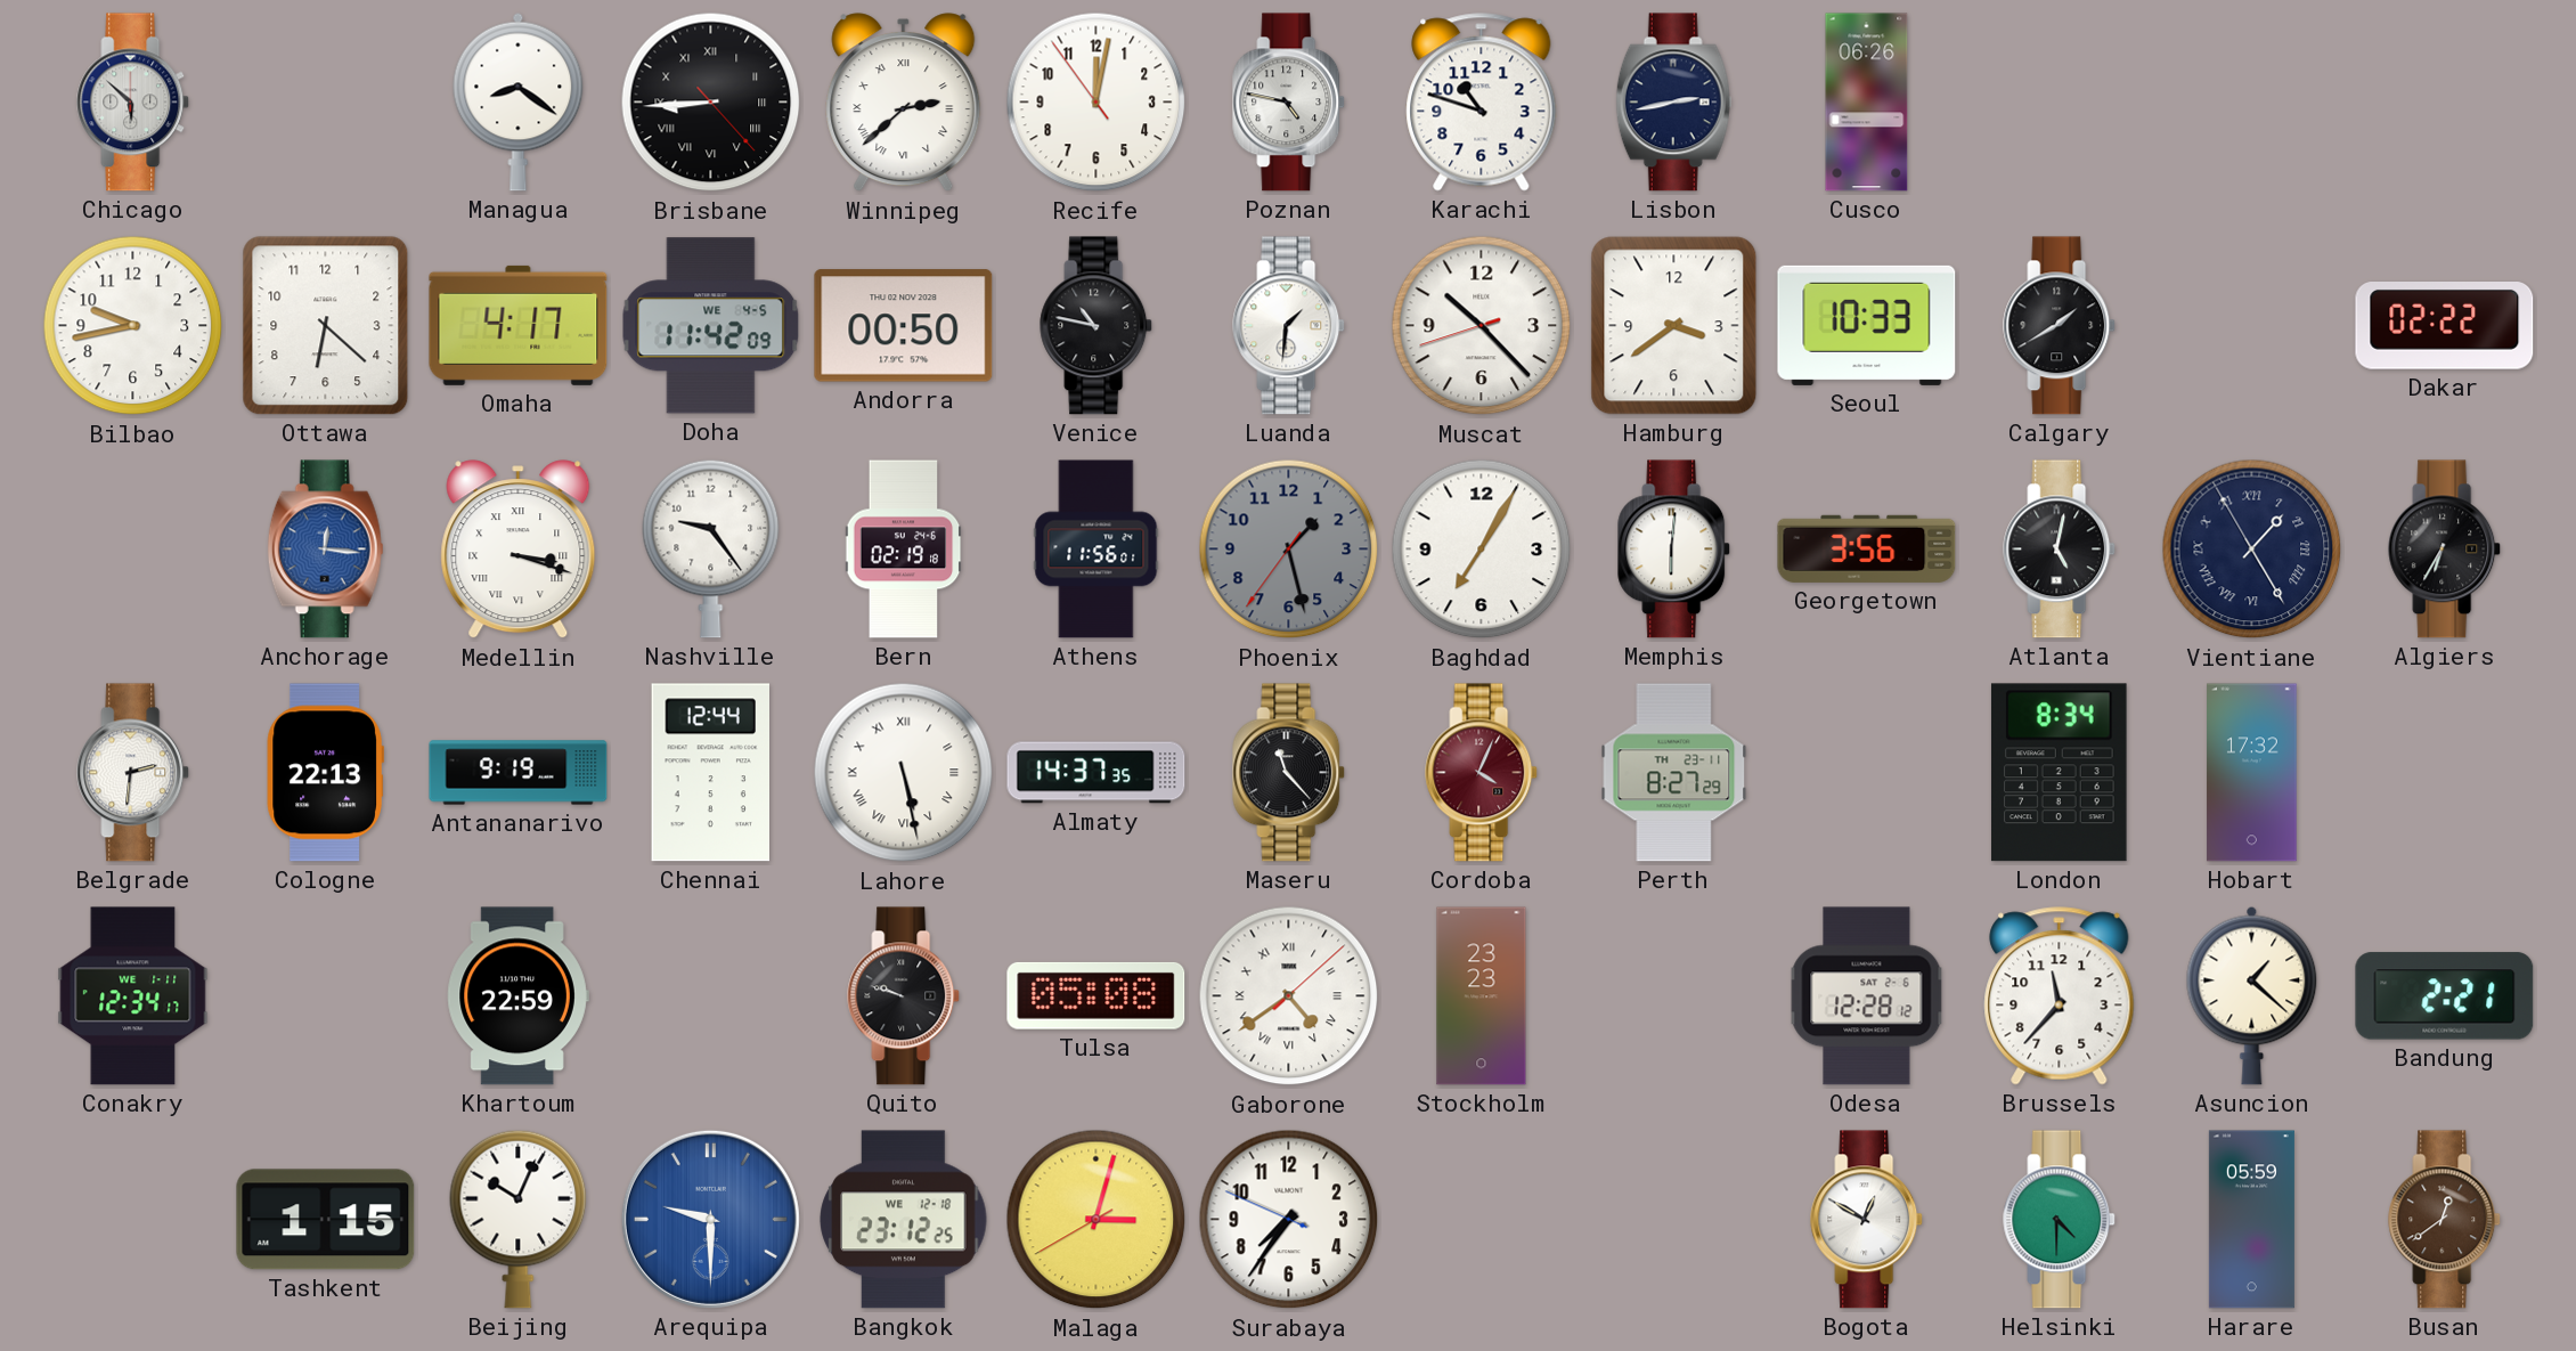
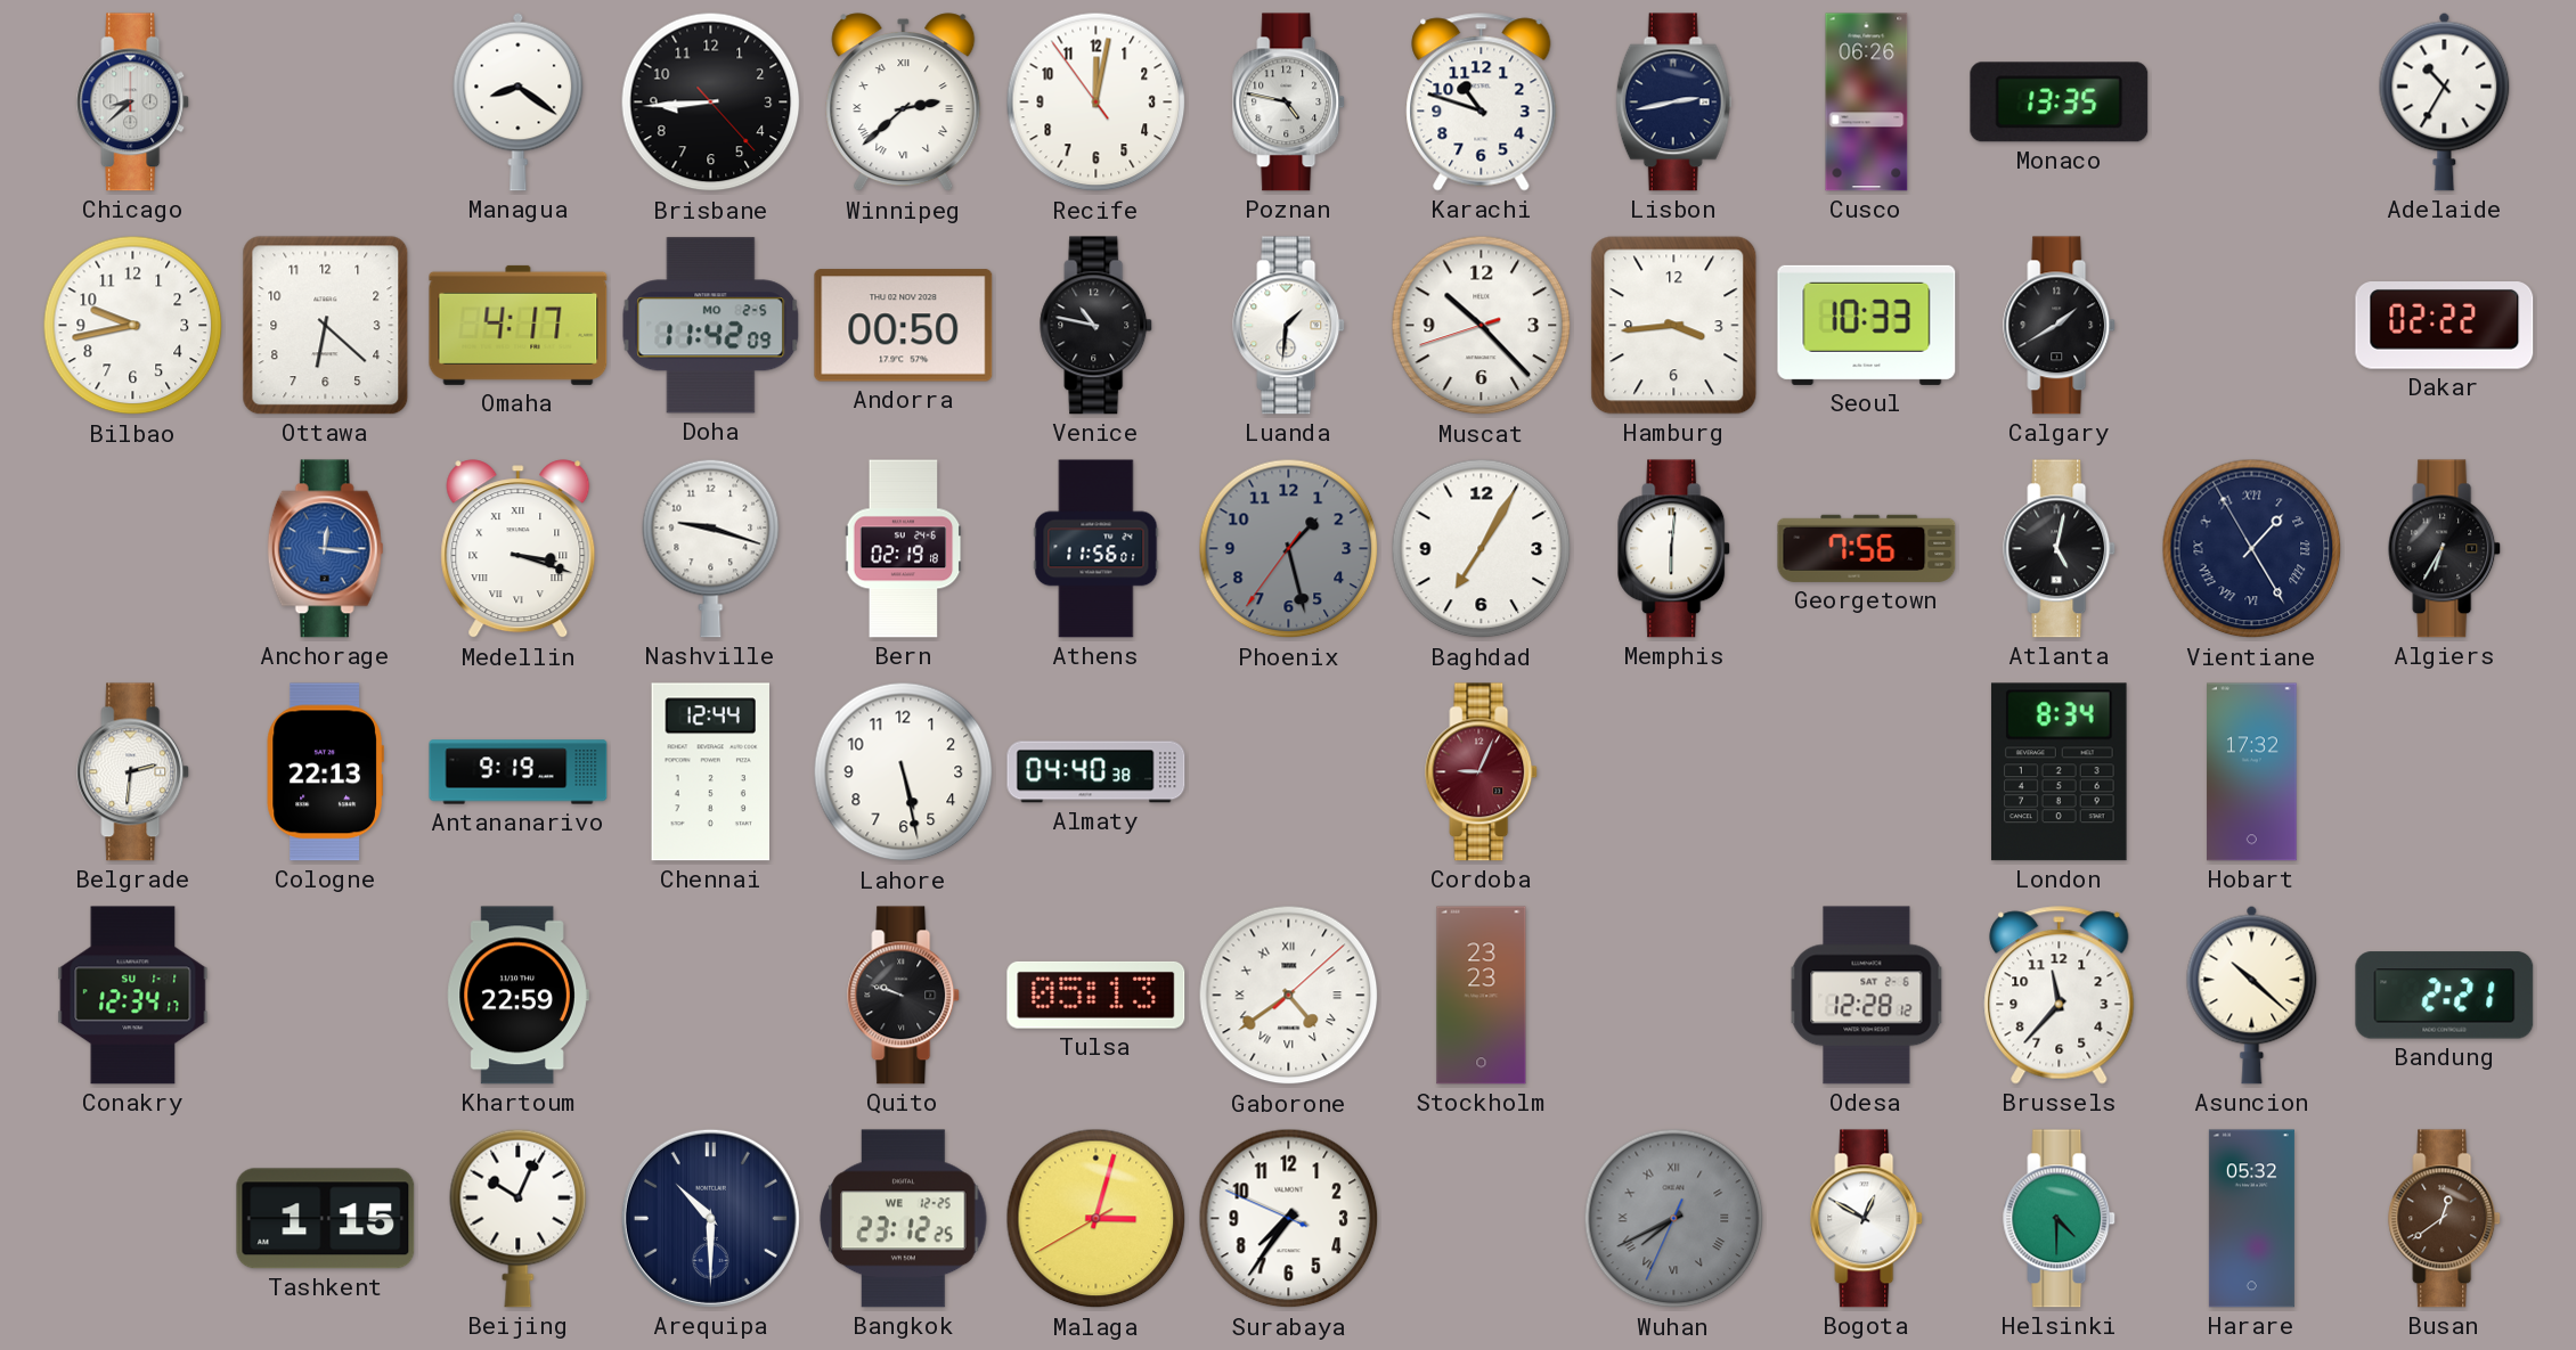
Chicago: 5:52 -> 8:38
Brisbane numerals: Roman -> Arabic
Monaco: none -> 13:35
Adelaide: none -> 10:35
Doha date: WE 4-5 -> MO 2-5
Hamburg: 3:39 -> 3:44
Nashville: 9:24 -> 9:18
Georgetown: 3:56 -> 7:56
Lahore numerals: Roman -> Arabic
Almaty: 14:37 -> 04:40
Maseru: 11:23 -> none
Cordoba: 4:04 -> 9:04
Perth: 8:27 -> none
Conakry date: WE 1-11 -> SU 1-1
Tulsa: 05:08 -> 05:13
Asuncion: 1:22 -> 10:22
Arequipa: 9:30 -> 10:30
Arequipa dial: blue -> navy
Bangkok date: WE 12-18 -> WE 12-25
Wuhan: none -> 7:40
Harare: 05:59 -> 05:32
